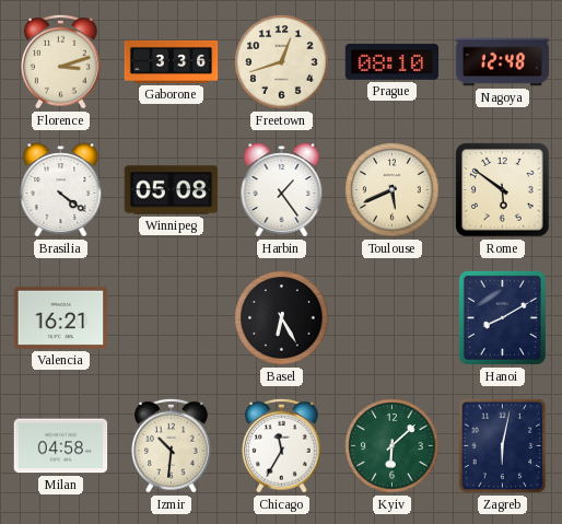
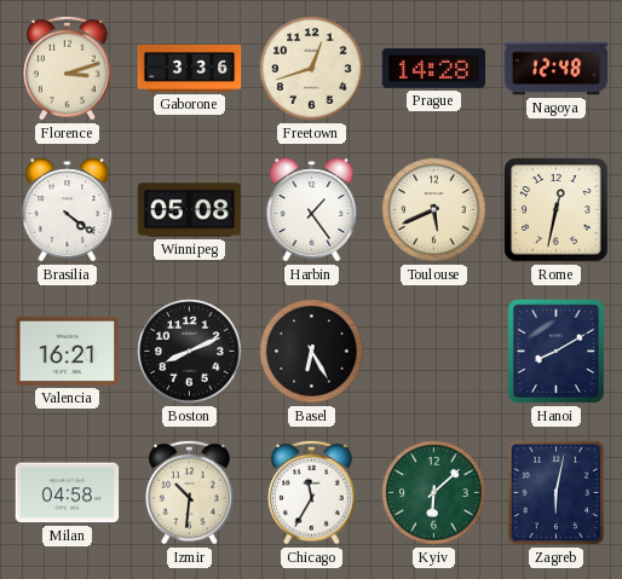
Prague: 08:10 -> 14:28
Rome: 5:51 -> 12:32
Boston: none -> 8:11
